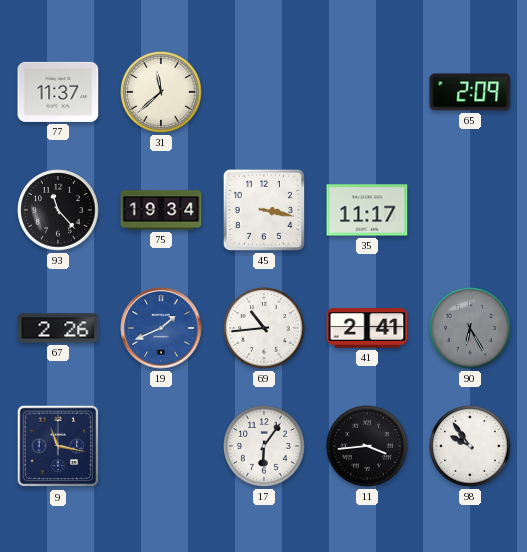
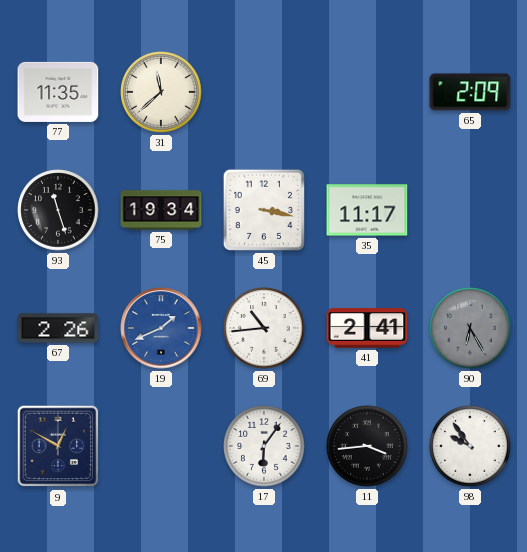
77: 11:37 -> 11:35
93: 11:23 -> 11:27
9: 11:17 -> 12:50
